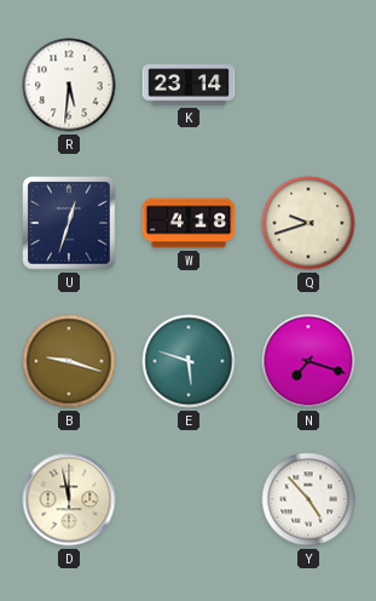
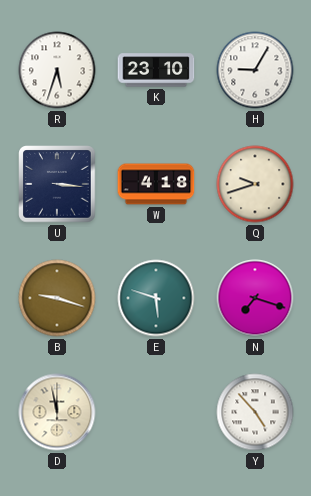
R: 5:31 -> 5:33
K: 23:14 -> 23:10
H: none -> 9:05
U: 12:33 -> 3:16
